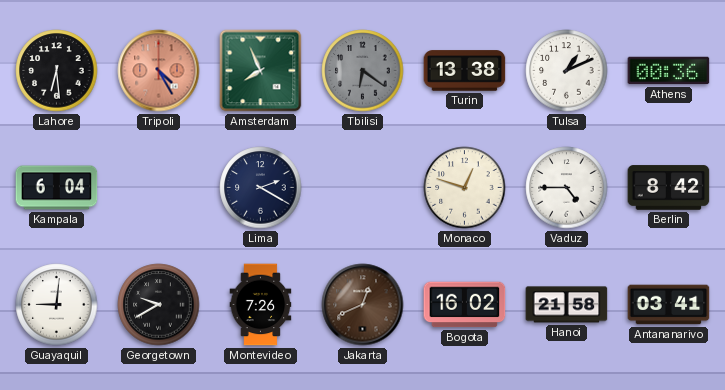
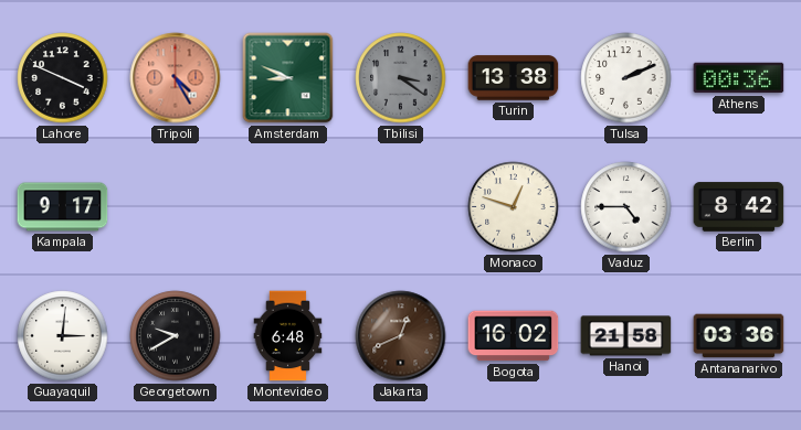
Lahore: 6:29 -> 3:49
Amsterdam: 7:56 -> 8:49
Tbilisi: 6:21 -> 3:21
Tulsa: 1:11 -> 2:11
Kampala: 6:04 -> 9:17
Lima: 2:20 -> none
Guayaquil: 9:01 -> 3:01
Montevideo: 7:26 -> 6:48
Antananarivo: 03:41 -> 03:36
